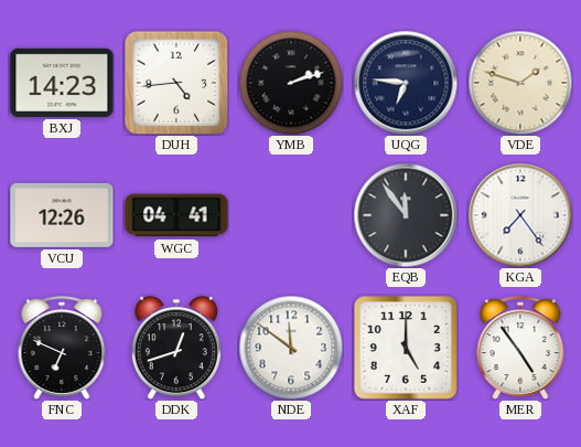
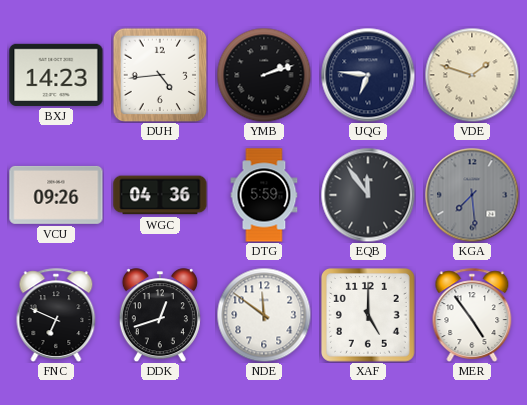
VCU: 12:26 -> 09:26
WGC: 04:41 -> 04:36
DTG: none -> 5:59
KGA: 7:24 -> 7:29
KGA dial: white -> grey
